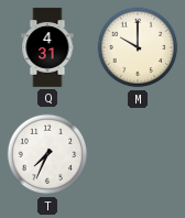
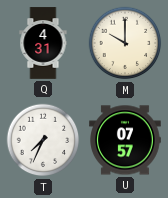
U: none -> 07:57
